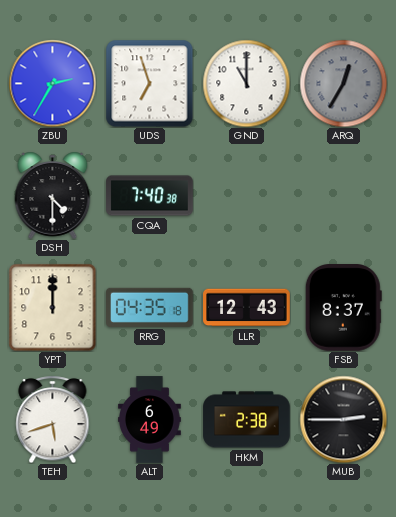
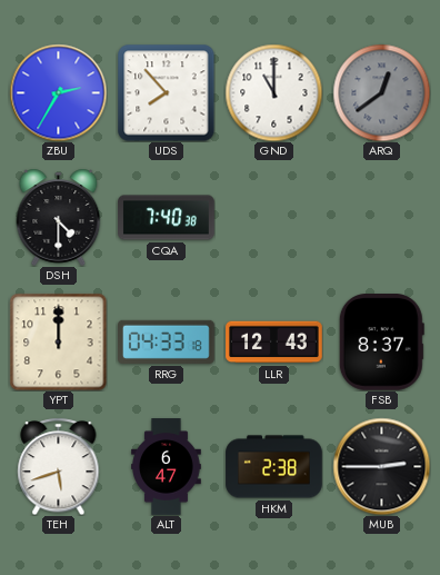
UDS: 6:57 -> 7:53
ARQ: 12:35 -> 12:39
RRG: 04:35 -> 04:33
ALT: 6:49 -> 6:47
